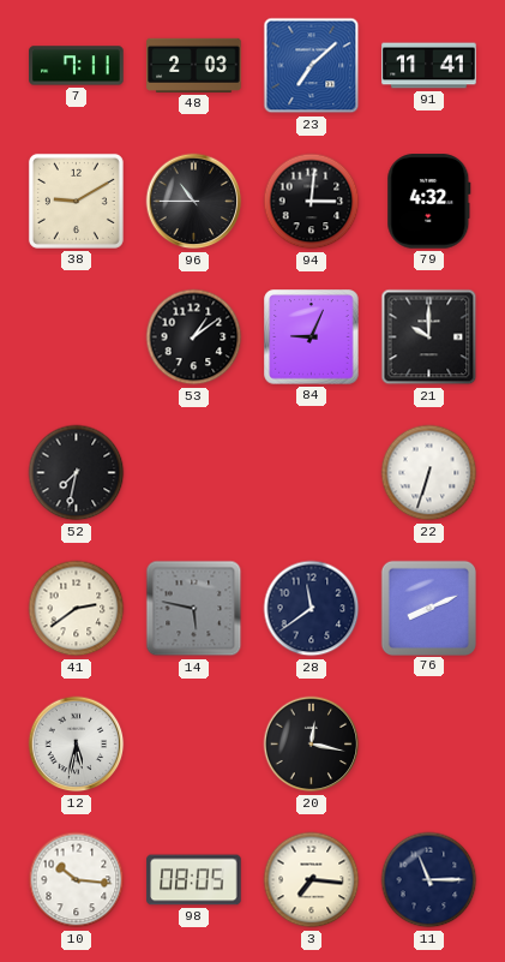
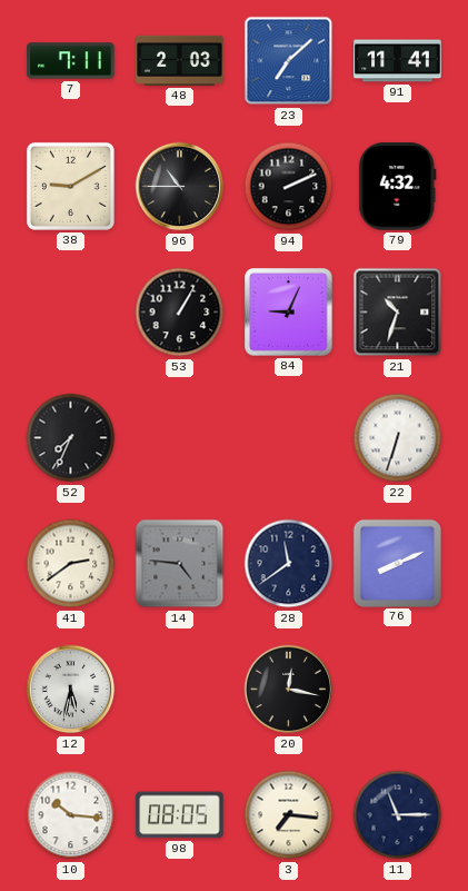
94: 3:01 -> 2:11
53: 1:09 -> 1:05
21: 10:00 -> 10:33
52: 7:32 -> 7:34
14: 5:47 -> 4:46
